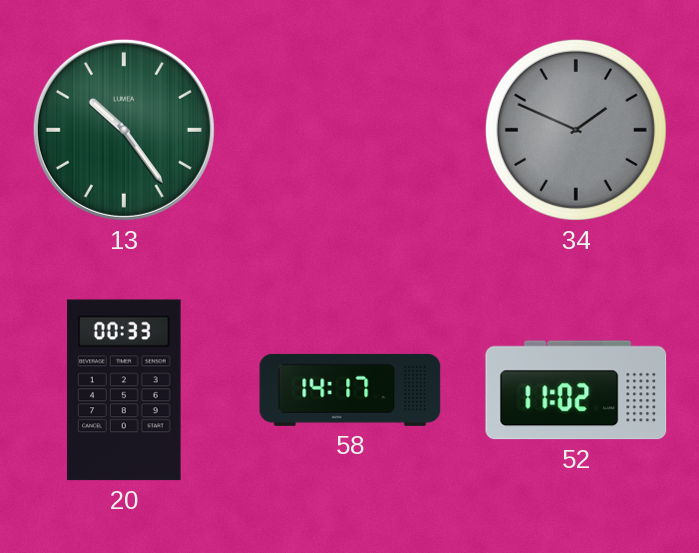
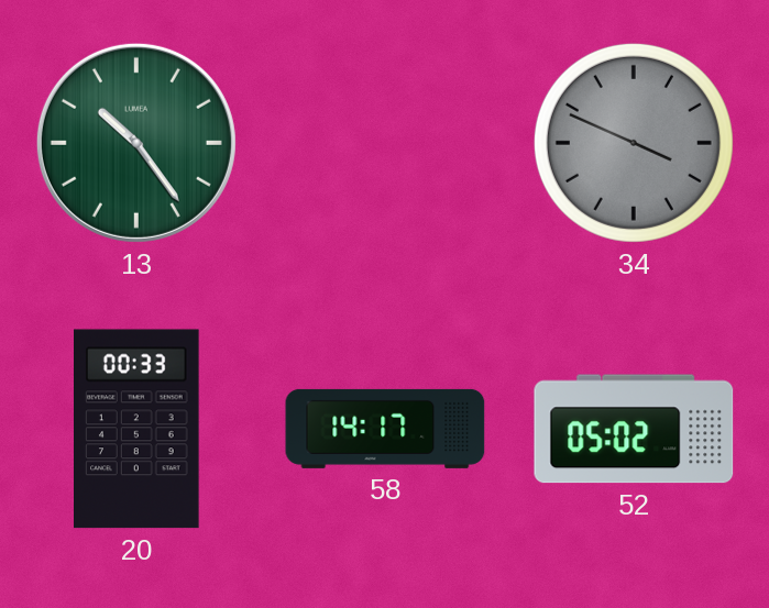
34: 1:49 -> 3:49
52: 11:02 -> 05:02
